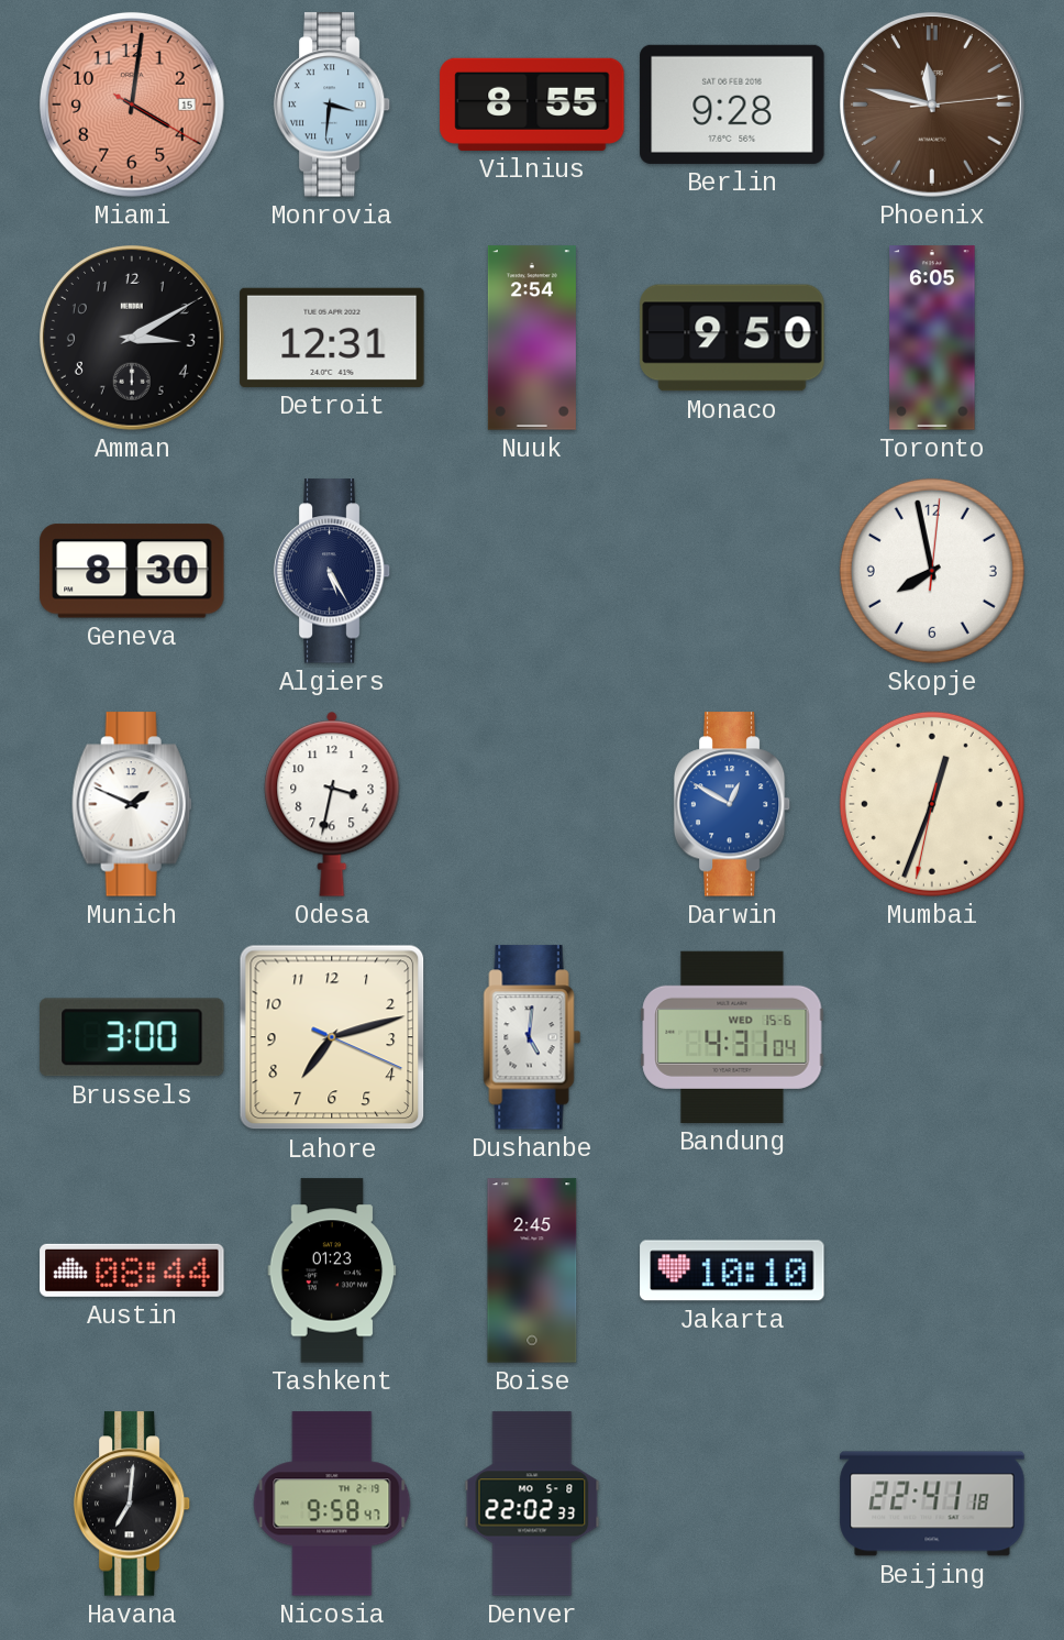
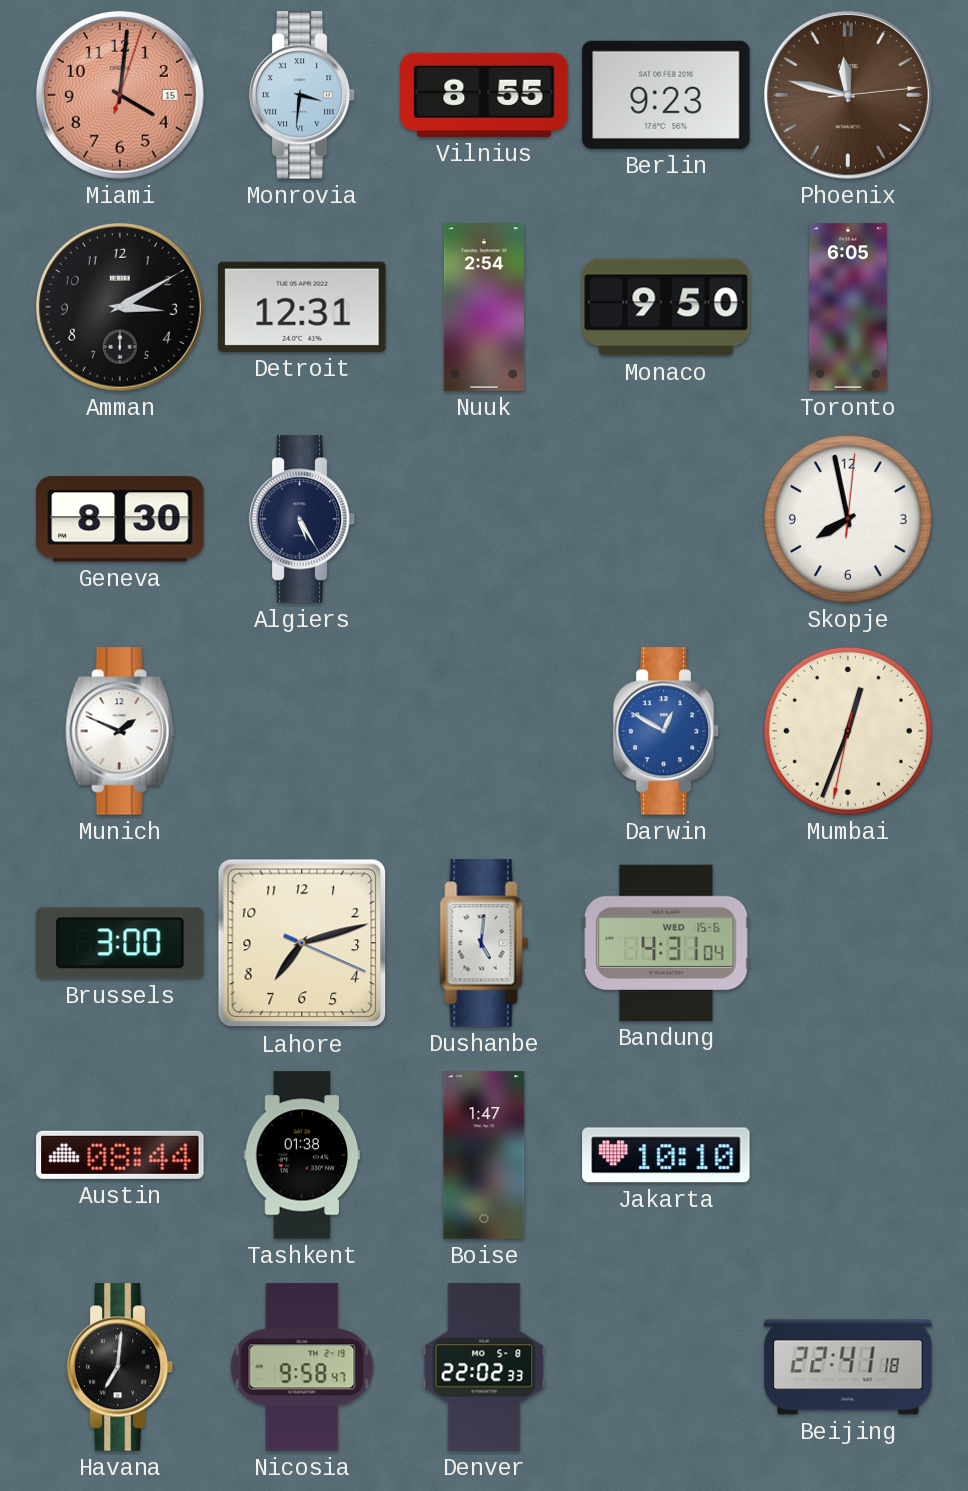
Miami: 4:01:20 -> 4:01:03
Berlin: 9:28 -> 9:23
Odesa: 3:32 -> none
Tashkent: 01:23 -> 01:38
Boise: 2:45 -> 1:47
